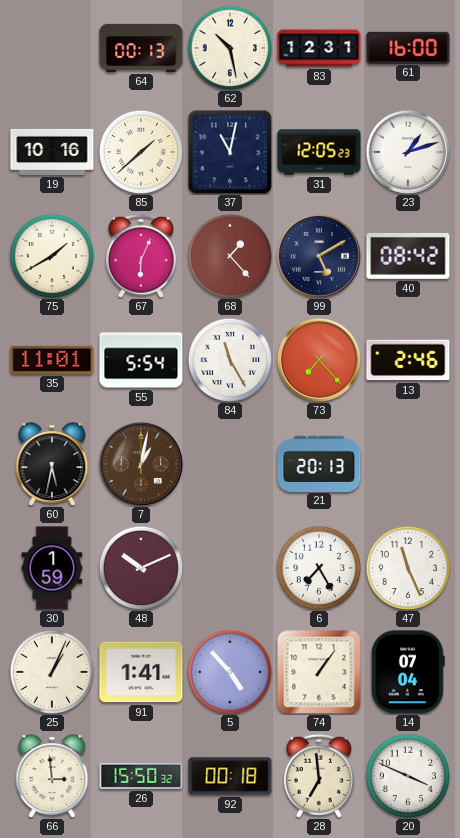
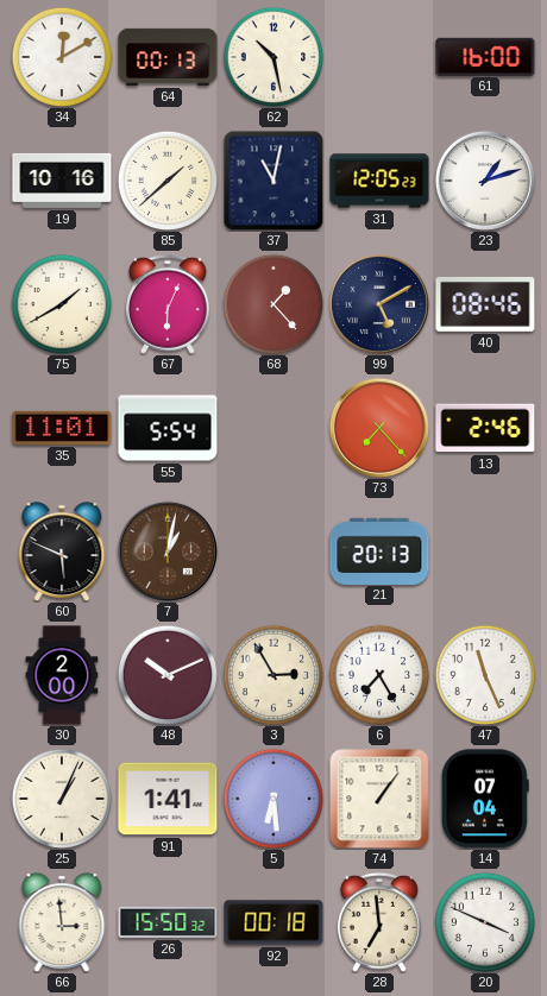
34: none -> 12:10
83: 12:31 -> none
40: 08:42 -> 08:46
84: 11:25 -> none
60: 5:32 -> 5:49
30: 1:59 -> 2:00
3: none -> 2:55
5: 4:53 -> 6:29
